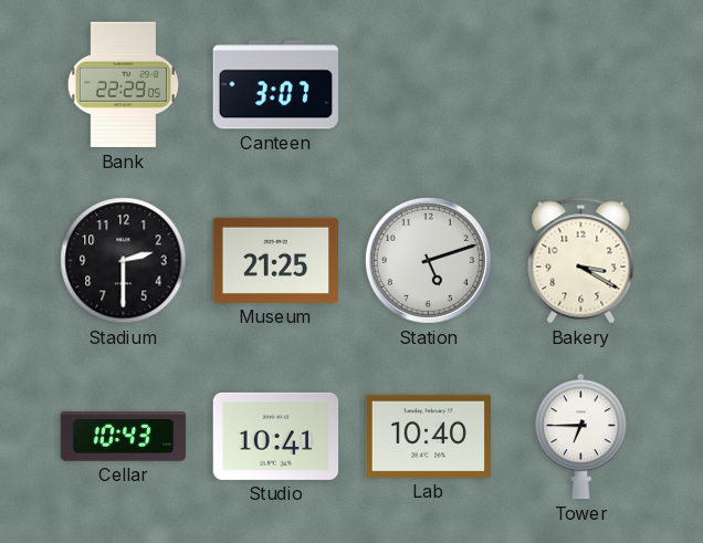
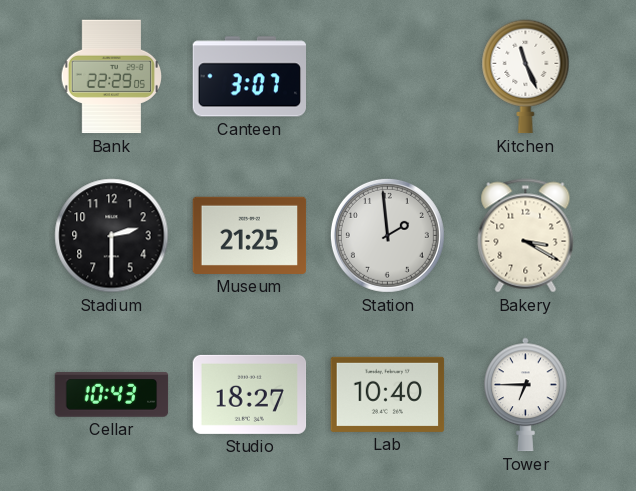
Kitchen: none -> 11:26
Station: 5:12 -> 1:59
Studio: 10:41 -> 18:27
